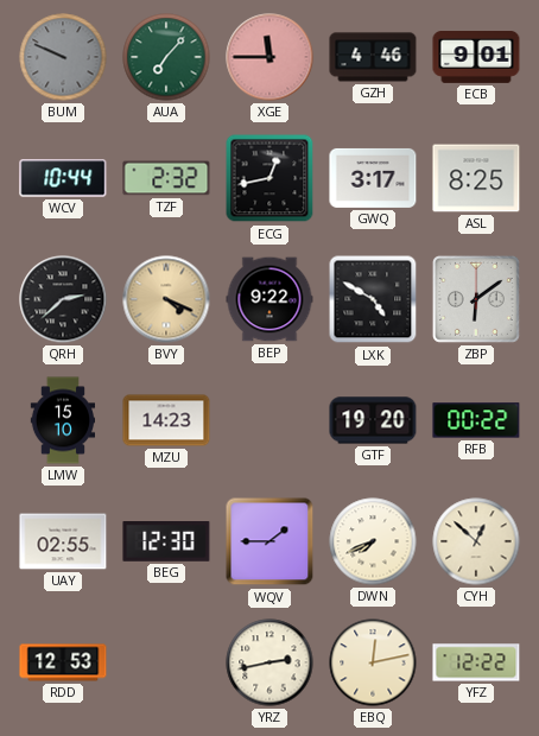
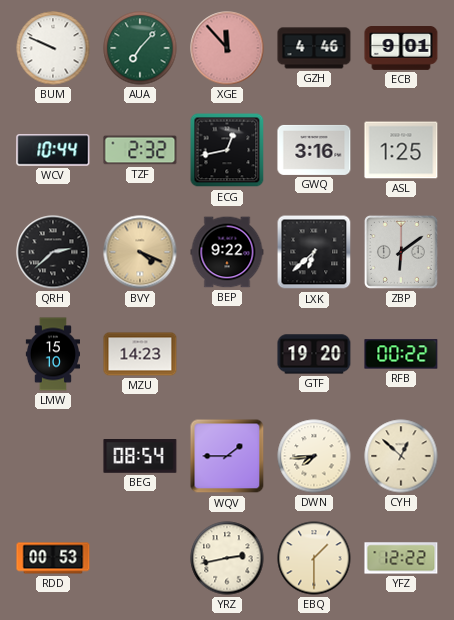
BUM dial: grey -> white
XGE: 11:45 -> 11:53
GWQ: 3:17 -> 3:16
ASL: 8:25 -> 1:25
LXK: 4:50 -> 6:38
UAY: 02:55 -> none
BEG: 12:30 -> 08:54
DWN: 7:41 -> 7:44
RDD: 12:53 -> 00:53
EBQ: 12:13 -> 1:30
